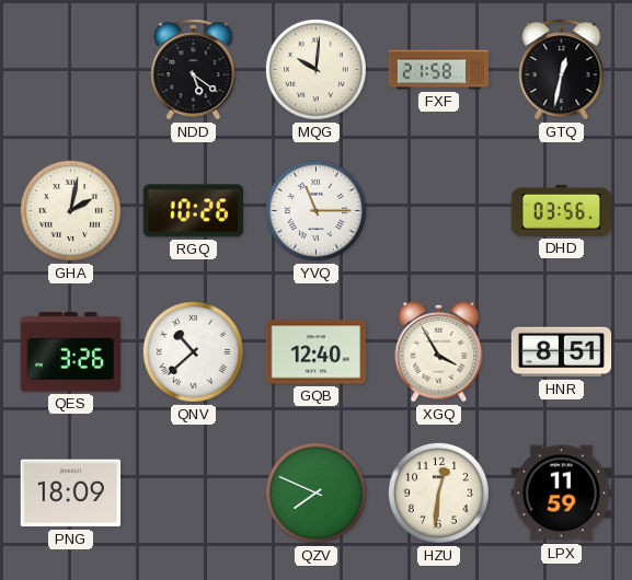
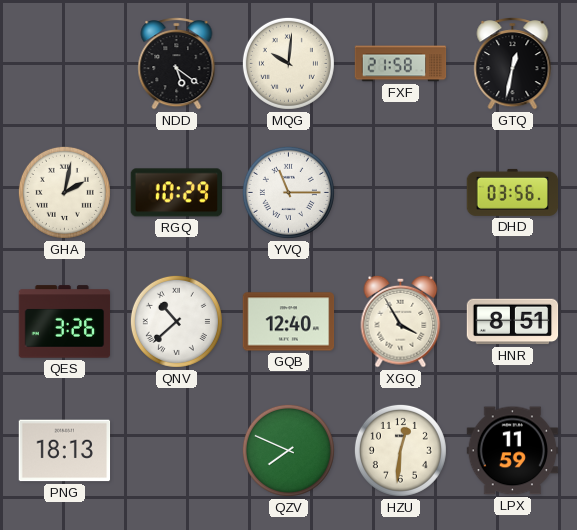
RGQ: 10:26 -> 10:29
PNG: 18:09 -> 18:13
